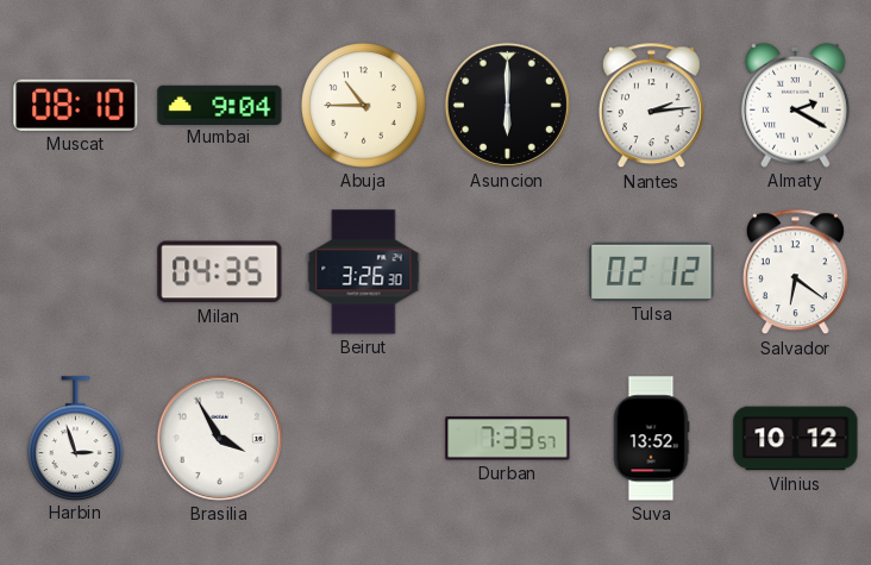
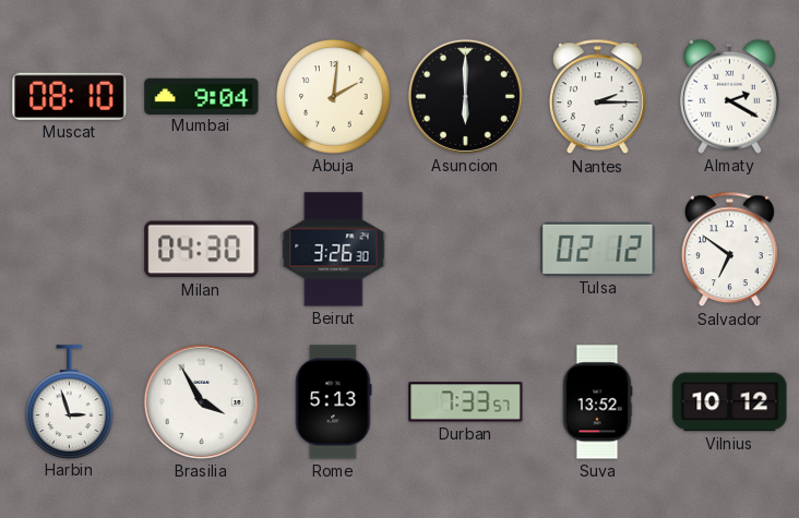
Abuja: 10:45 -> 2:01
Nantes: 2:14 -> 2:15
Milan: 04:35 -> 04:30
Salvador: 6:21 -> 6:51
Rome: none -> 5:13
